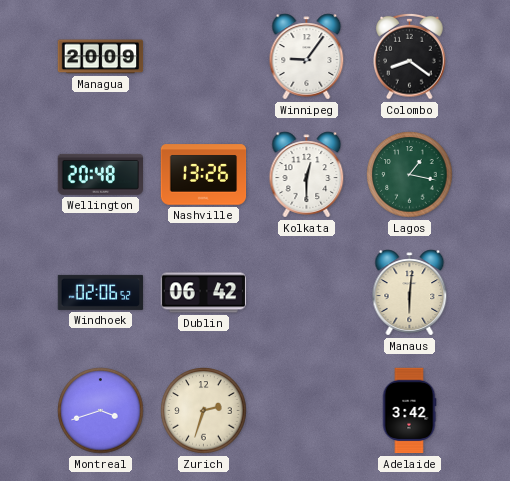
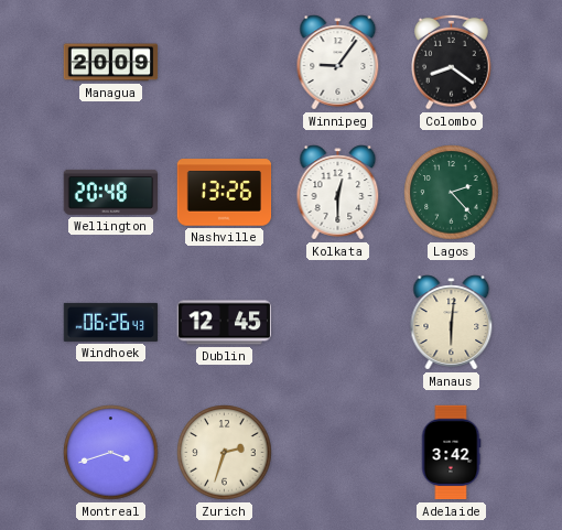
Lagos: 1:17 -> 2:23
Windhoek: 02:06 -> 06:26
Dublin: 06:42 -> 12:45
